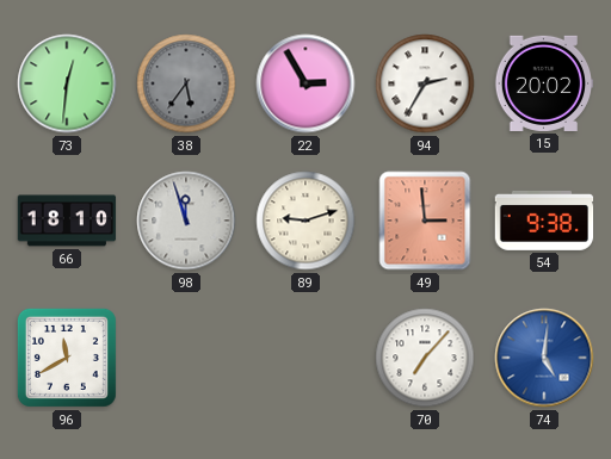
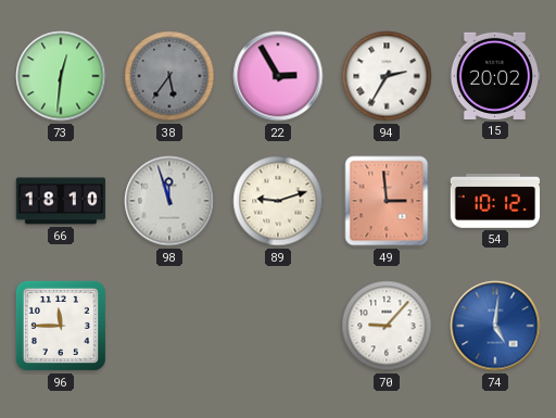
54: 9:38 -> 10:12
96: 11:40 -> 11:45
70: 7:07 -> 9:07
